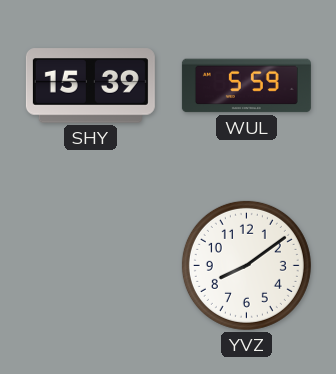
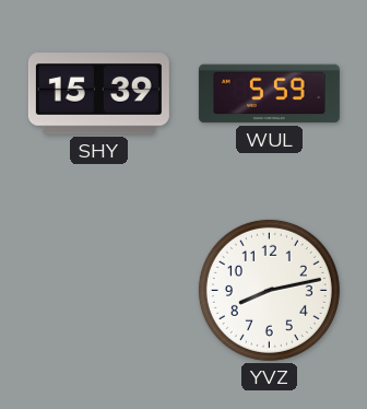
YVZ: 8:09 -> 8:13
